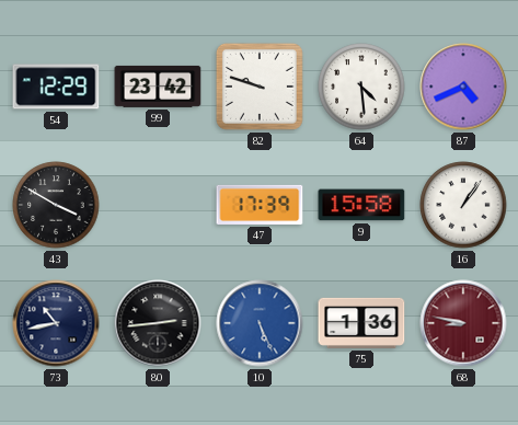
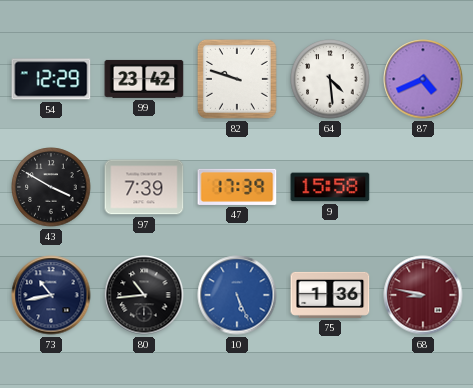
97: none -> 7:39
16: 1:06 -> none
80: 2:44 -> 10:44
